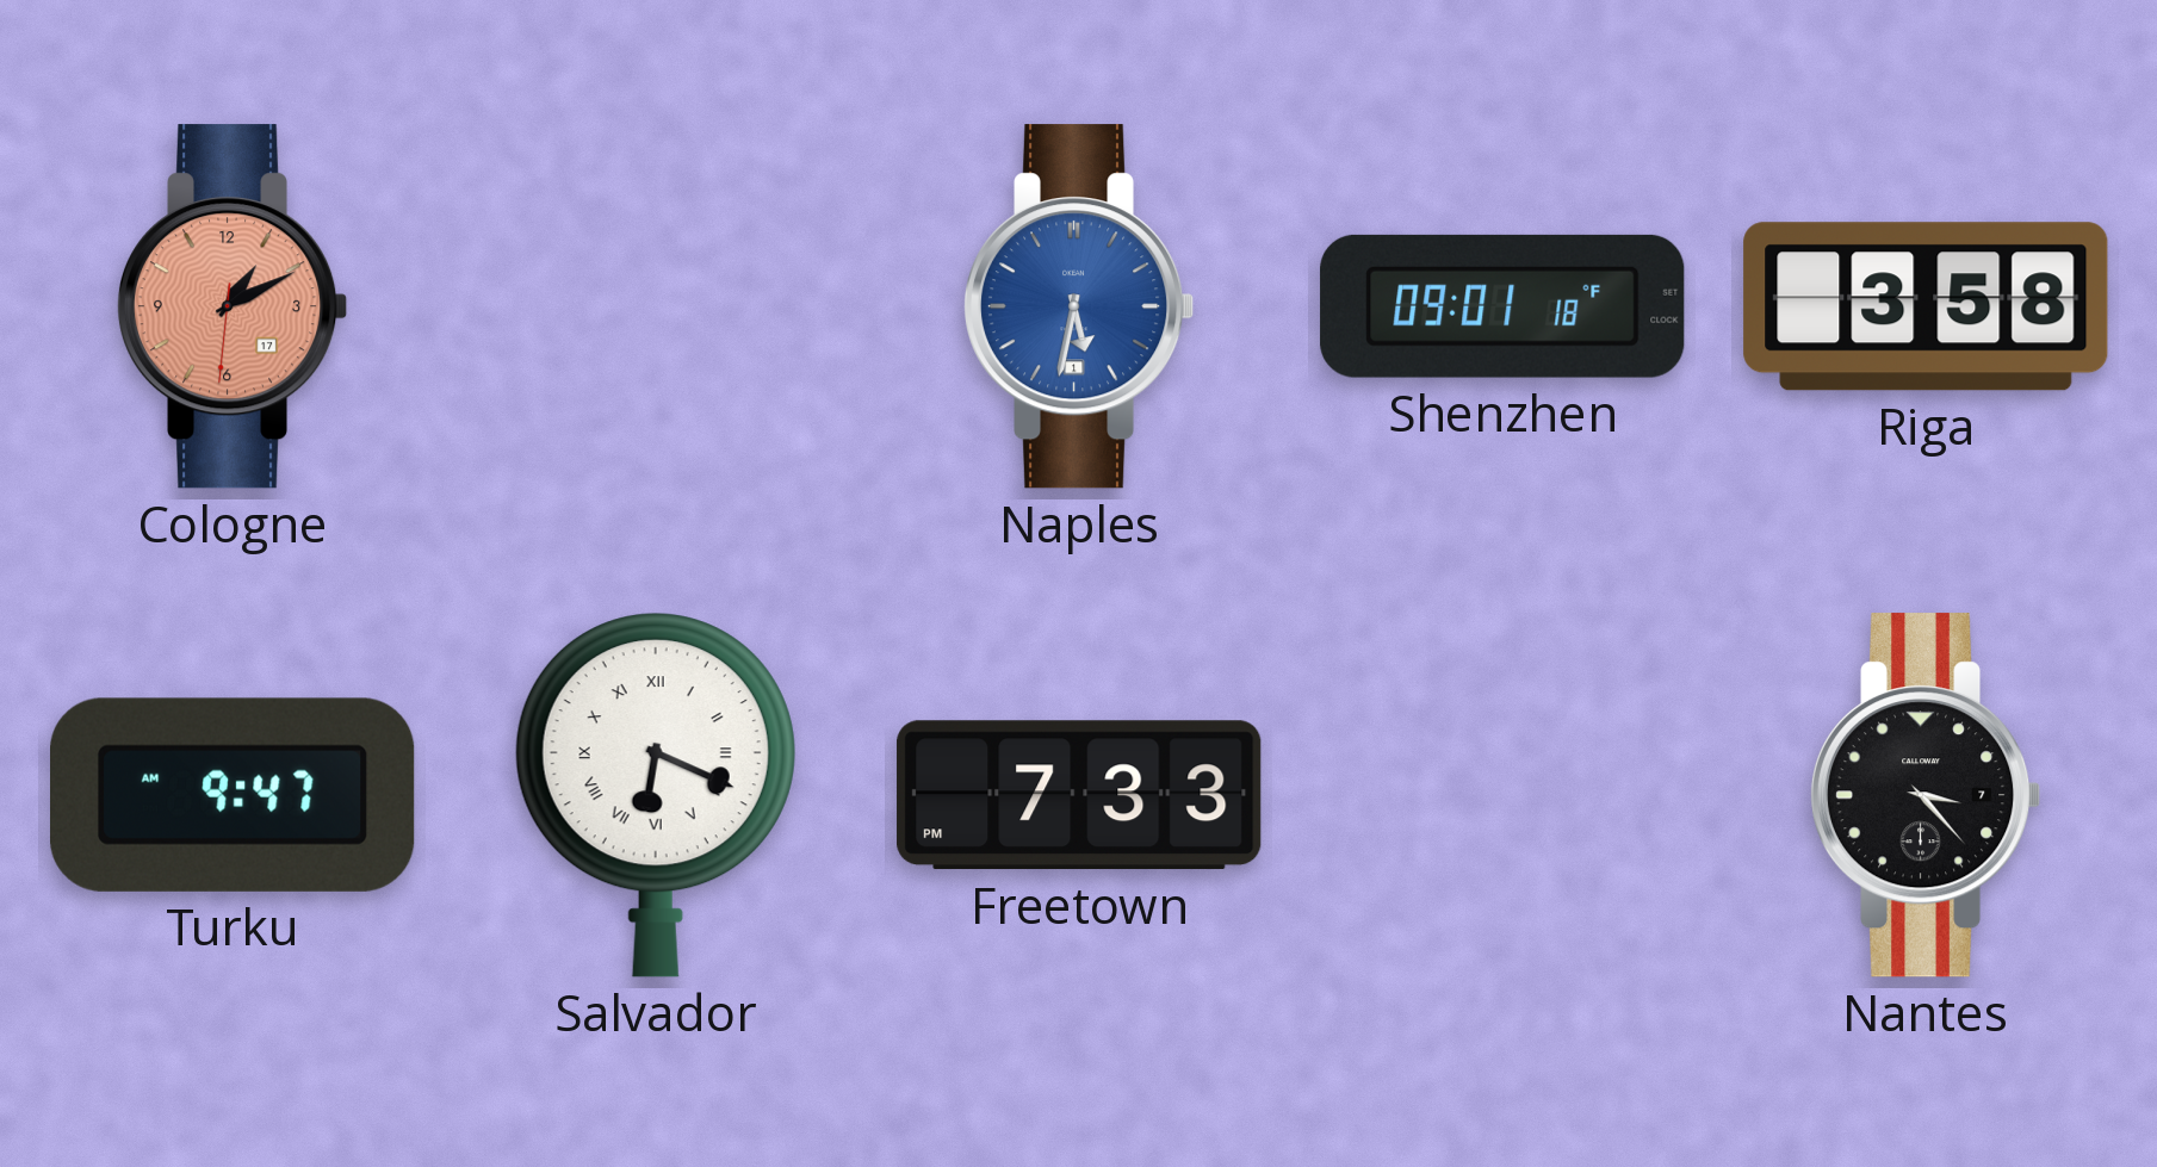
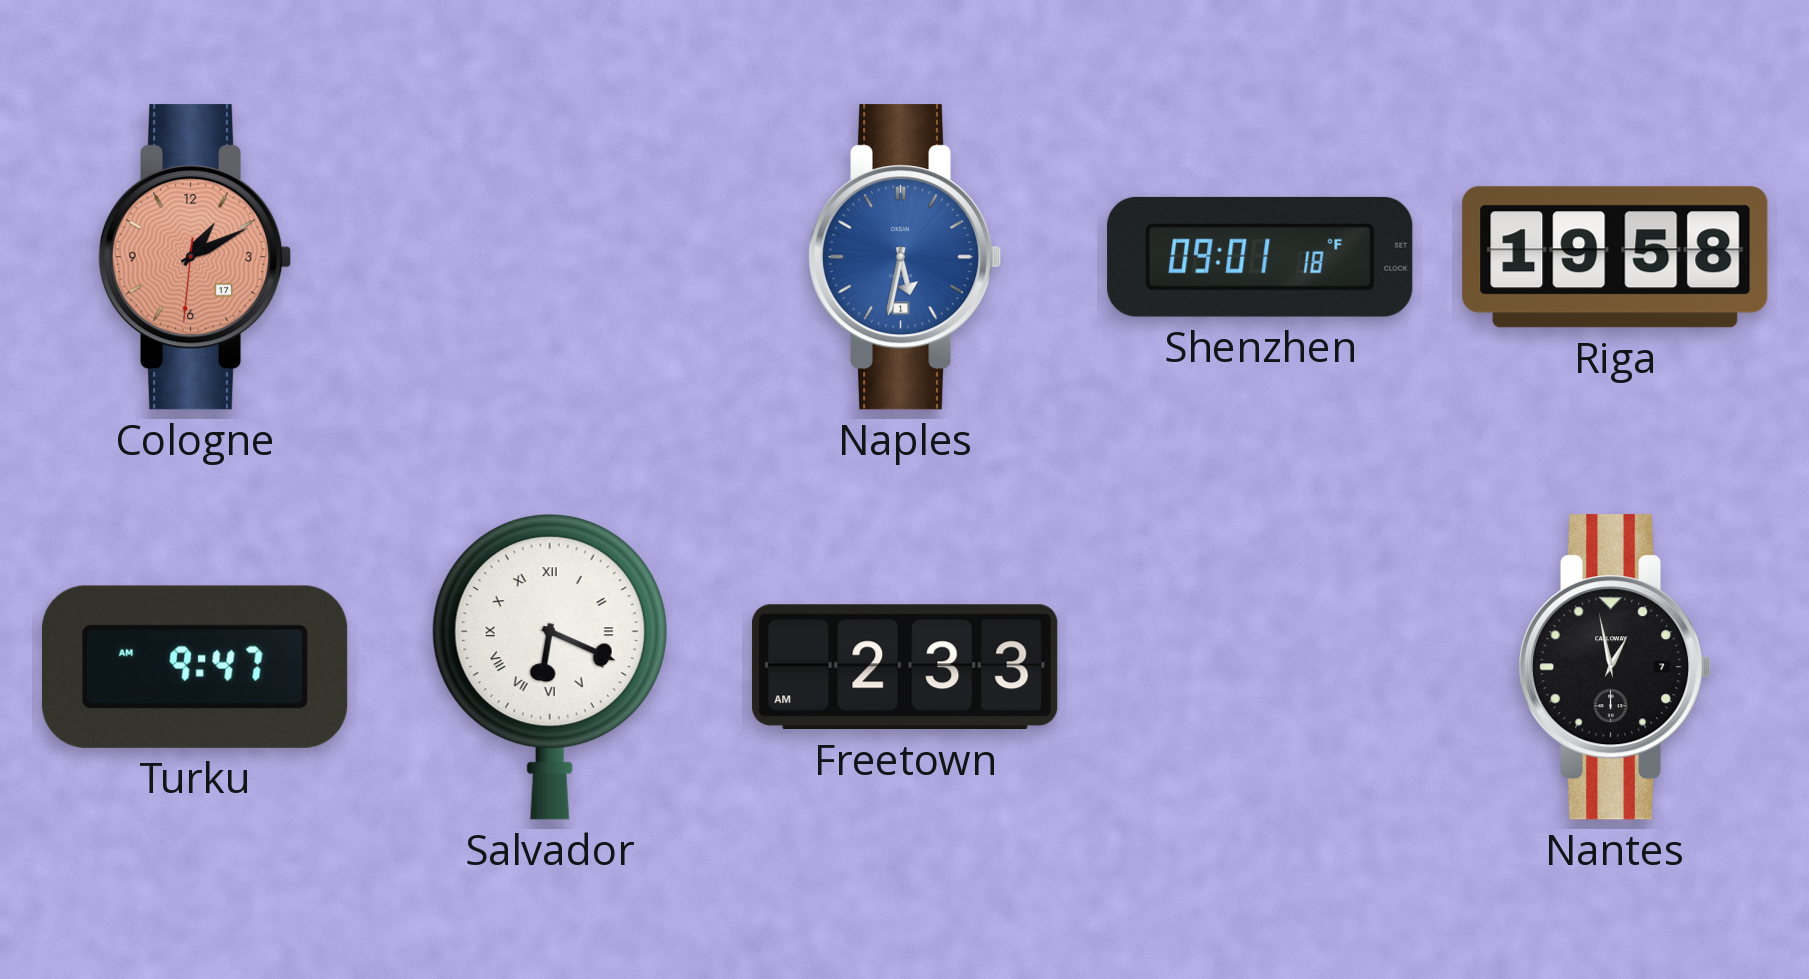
Riga: 3:58 -> 19:58
Freetown: 7:33 -> 2:33
Nantes: 3:23 -> 12:58
